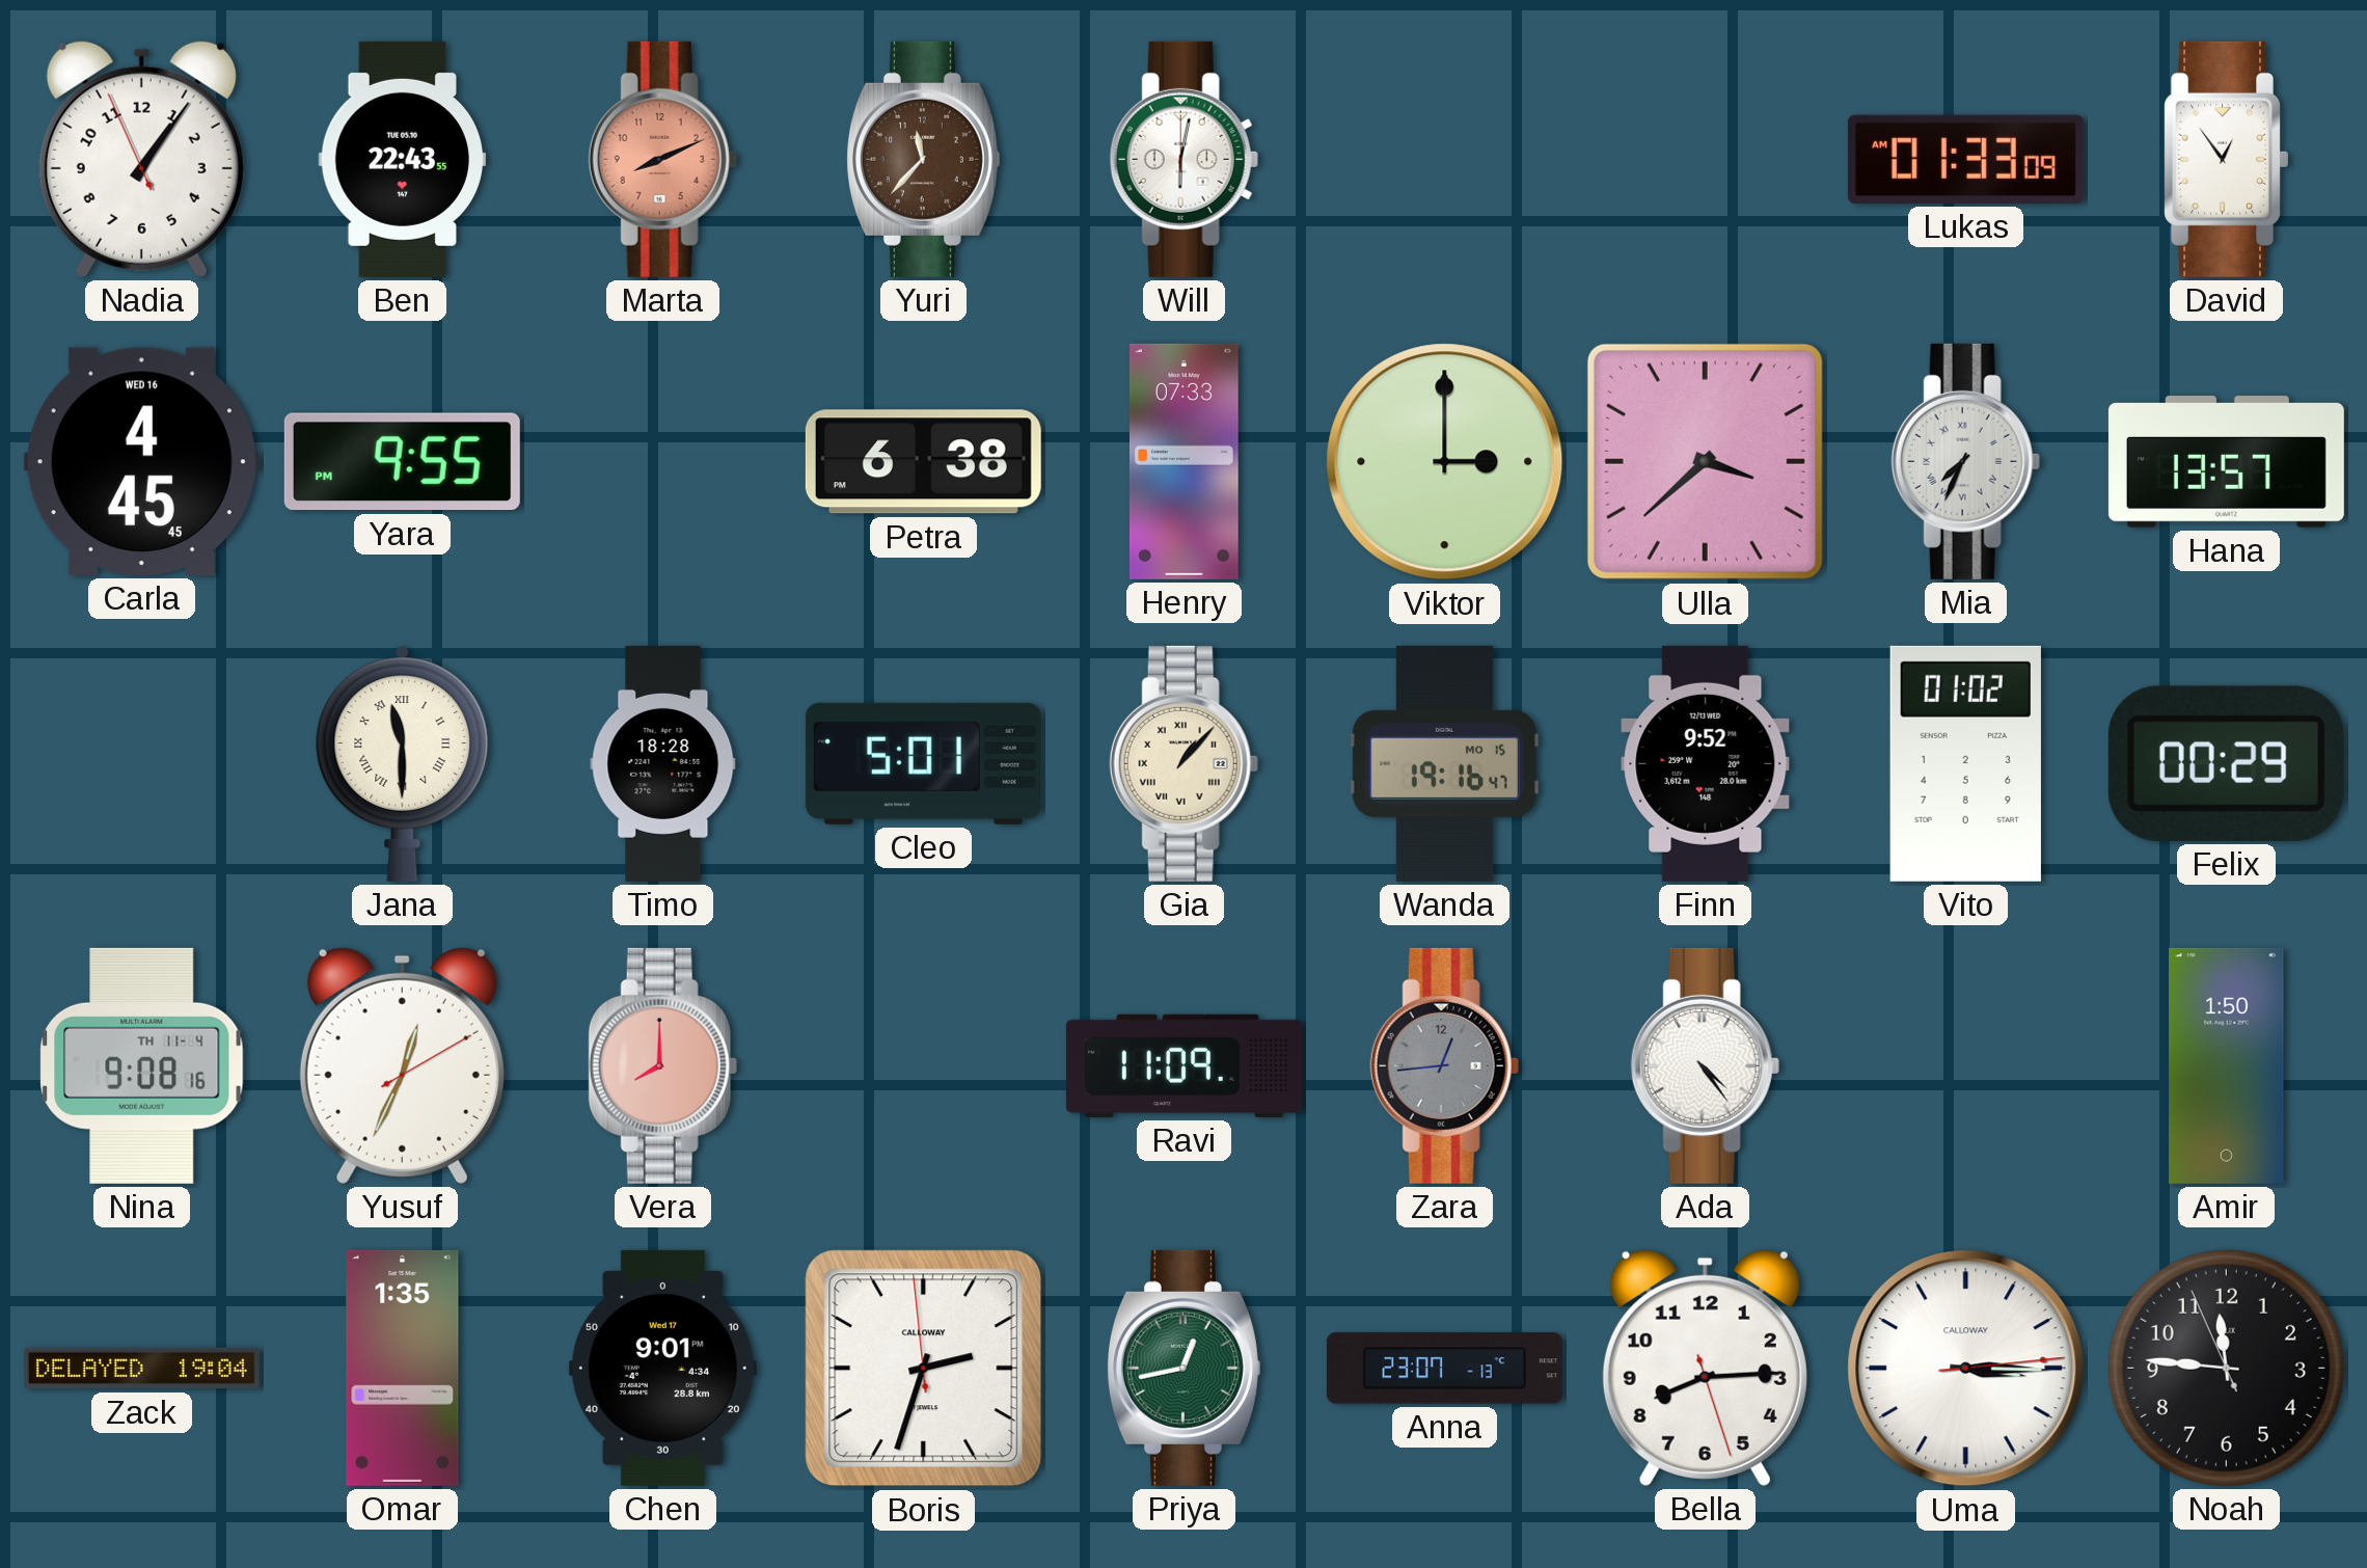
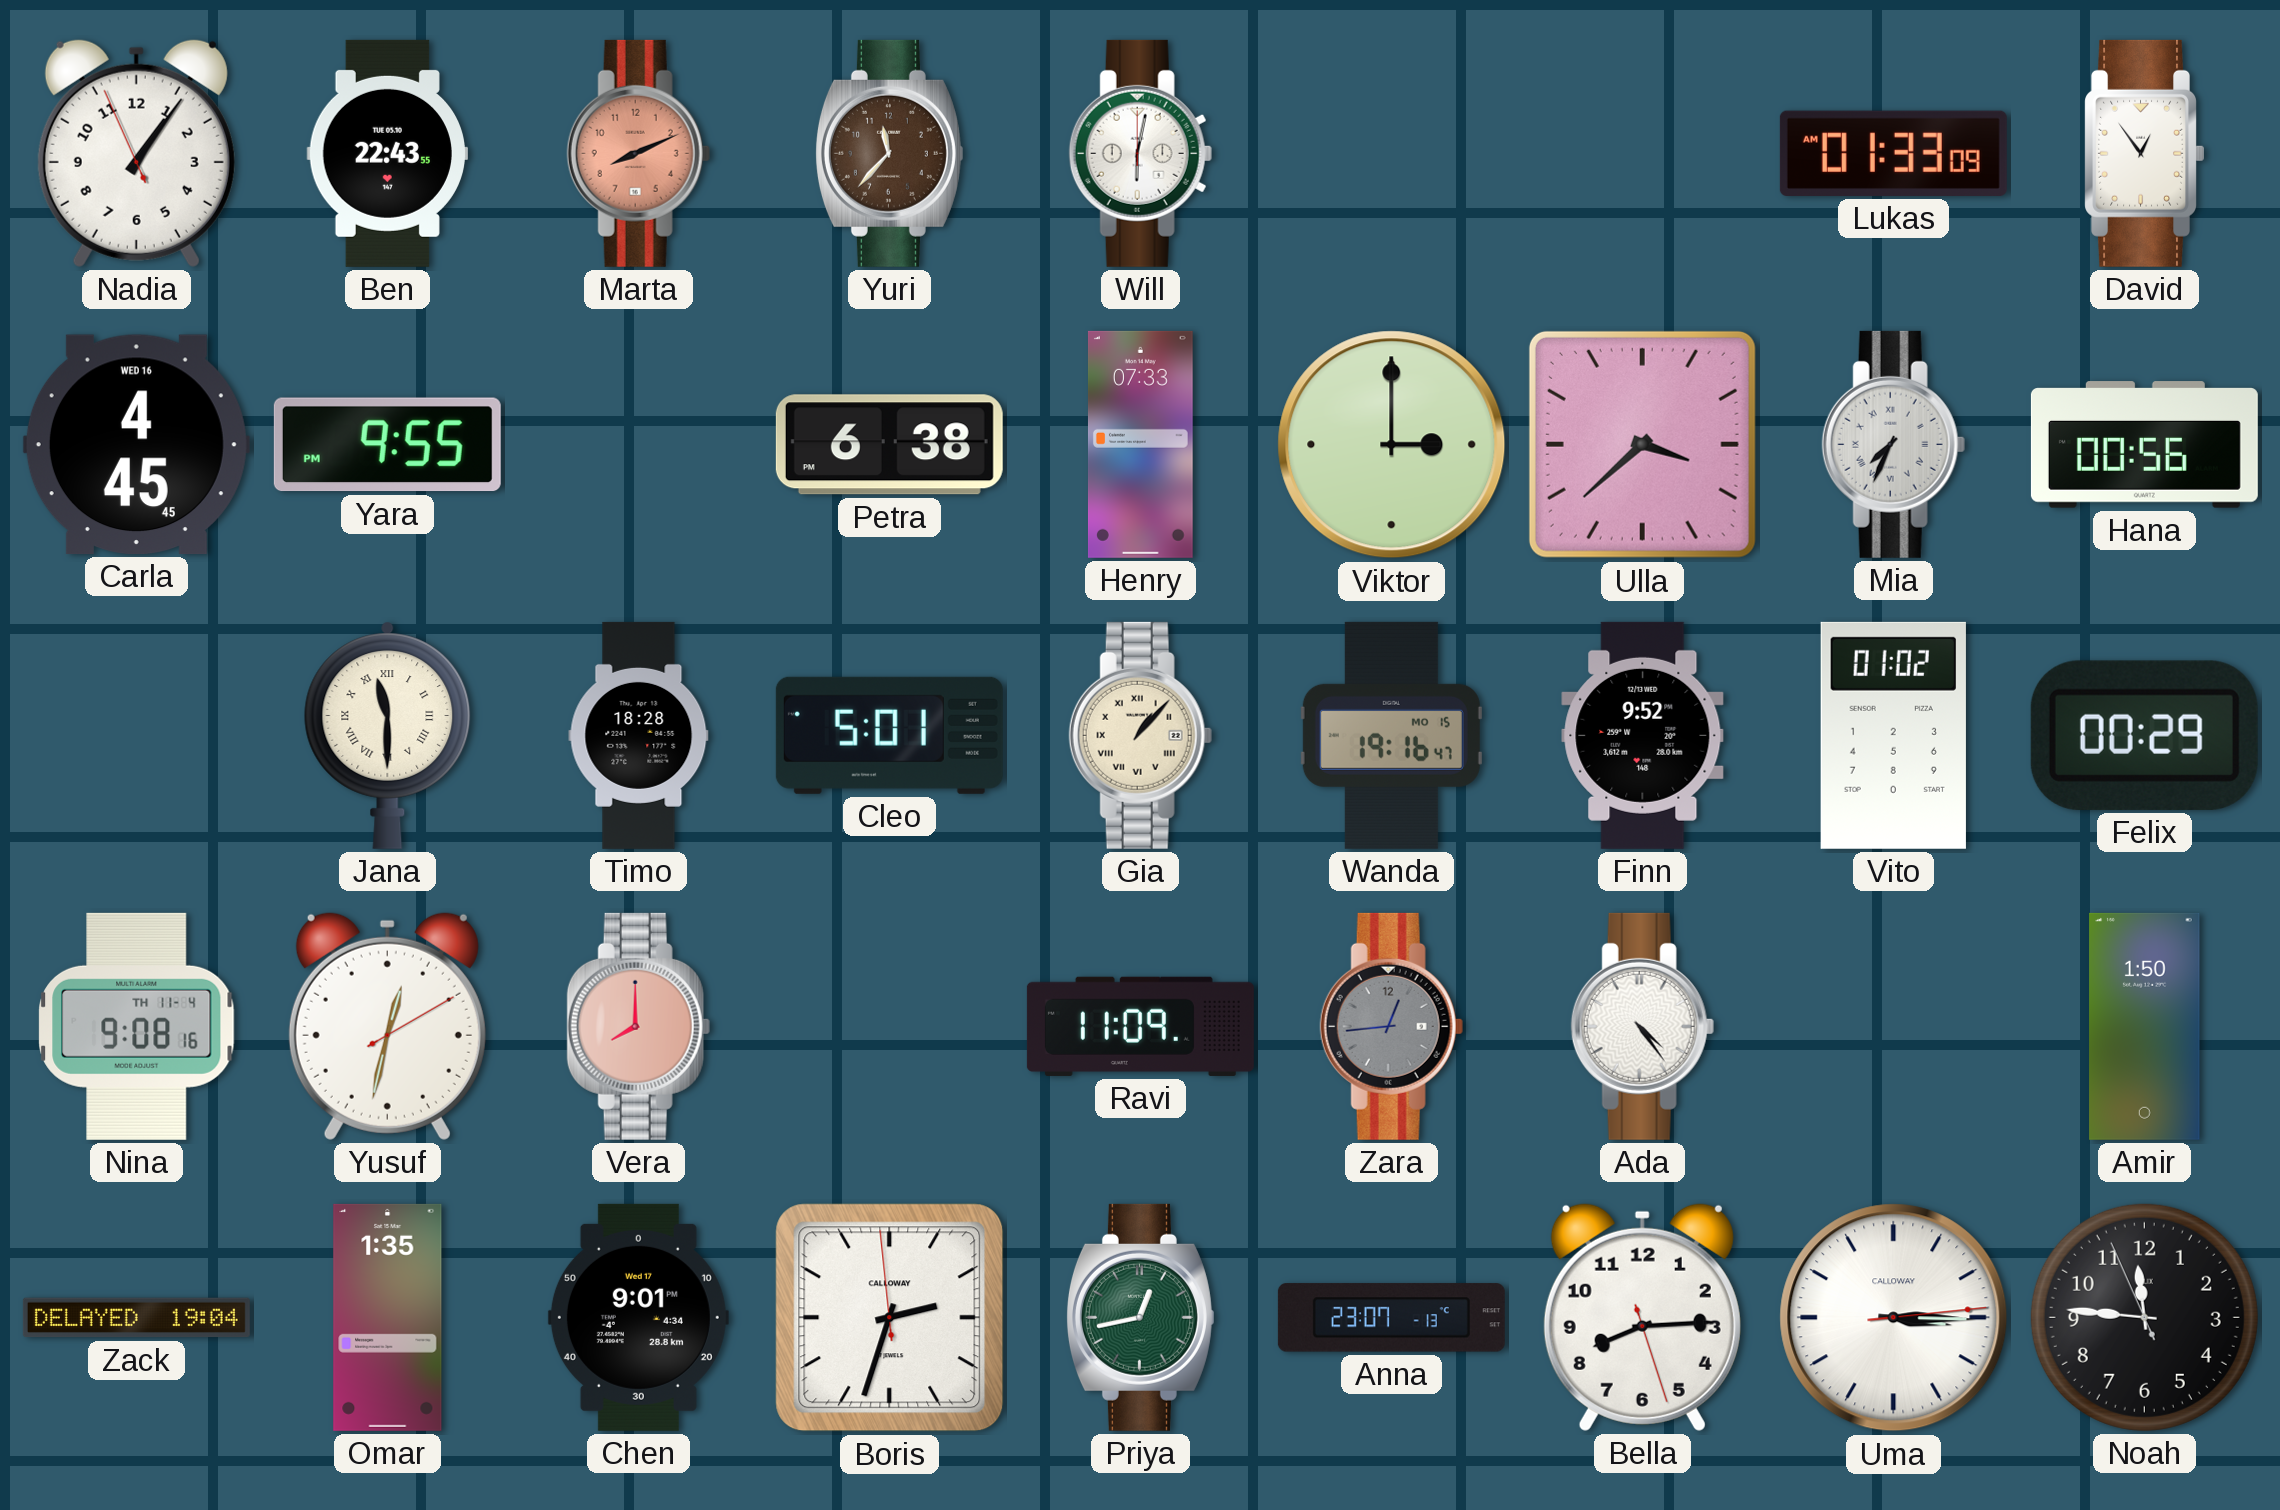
Hana: 13:57 -> 00:56
Yusuf: 12:34 -> 12:32
